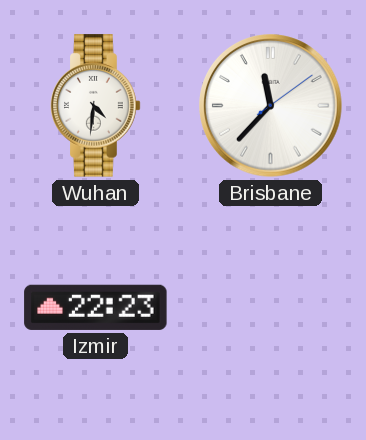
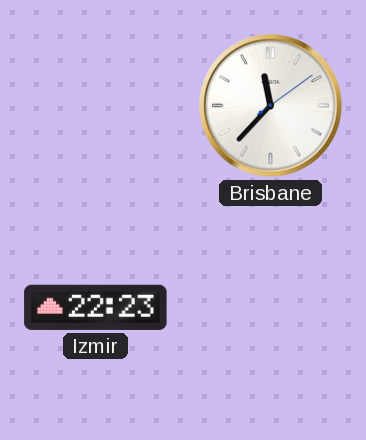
Wuhan: 4:31 -> none
